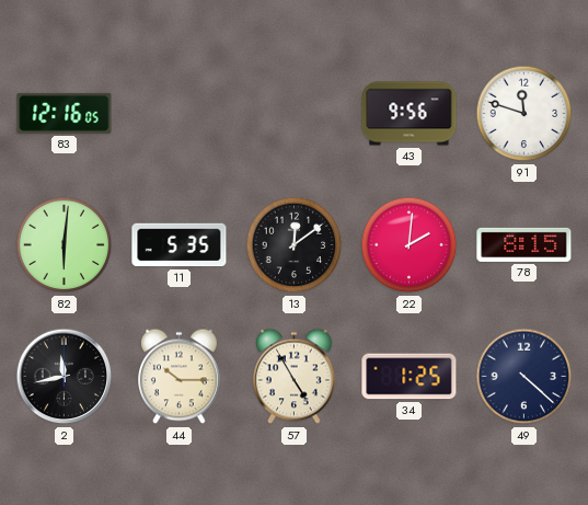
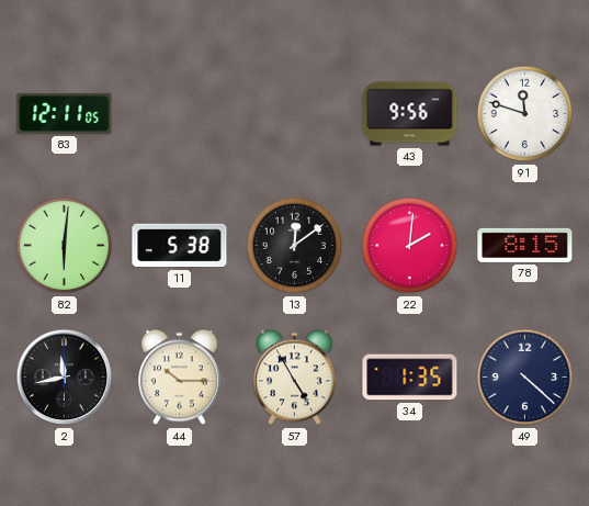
83: 12:16 -> 12:11
11: 5:35 -> 5:38
34: 1:25 -> 1:35
